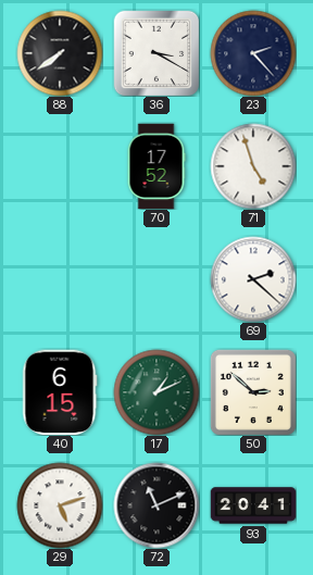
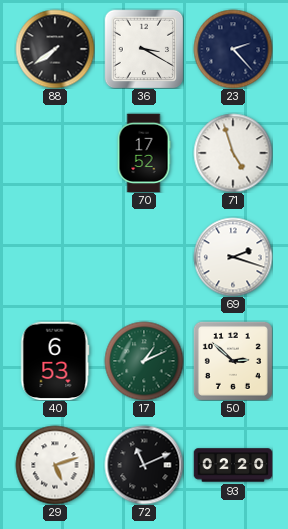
69: 2:22 -> 2:18
40: 6:15 -> 6:53
93: 20:41 -> 02:20
